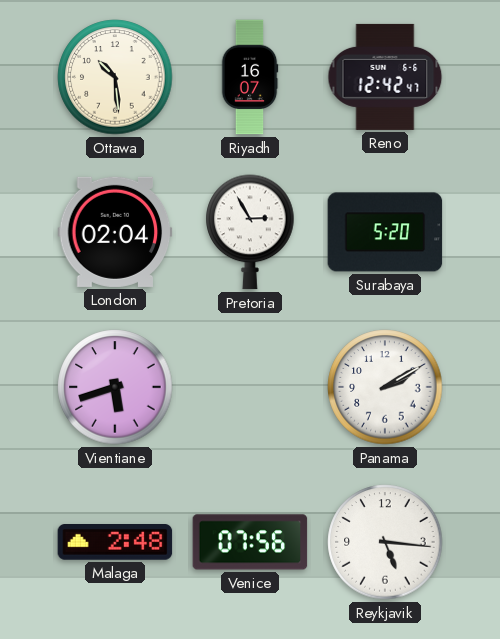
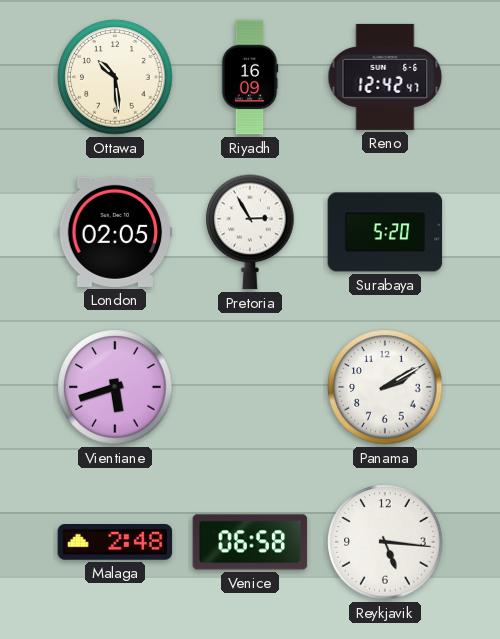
Riyadh: 16:07 -> 16:09
London: 02:04 -> 02:05
Venice: 07:56 -> 06:58
